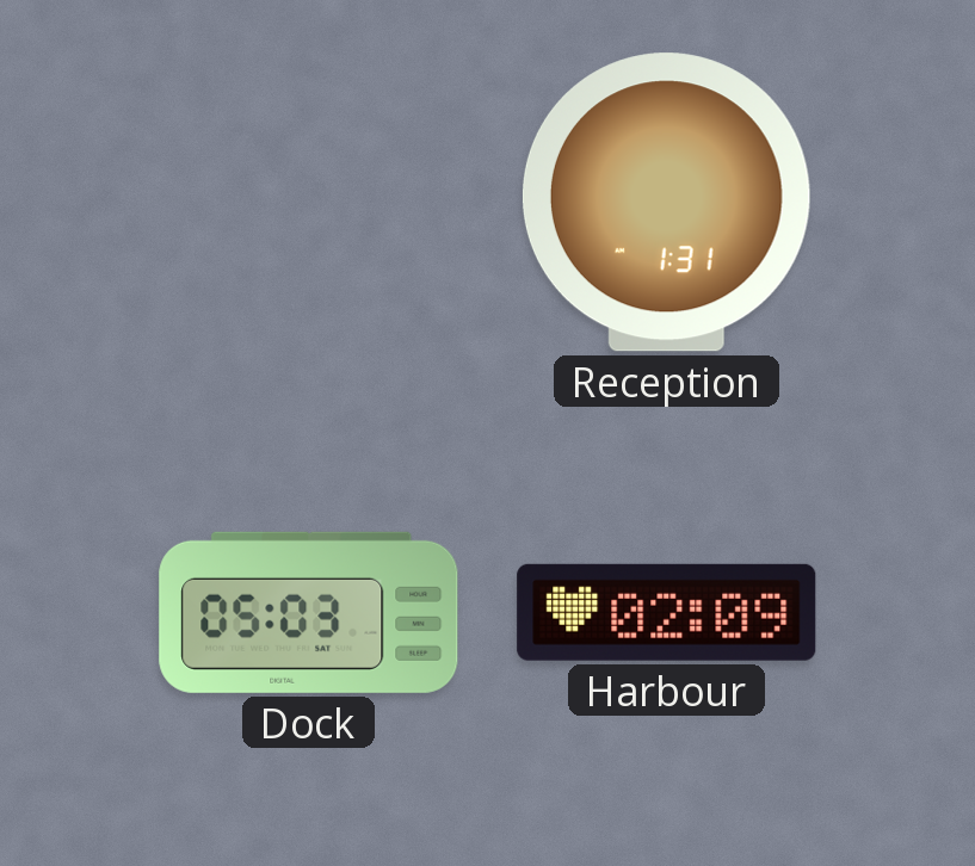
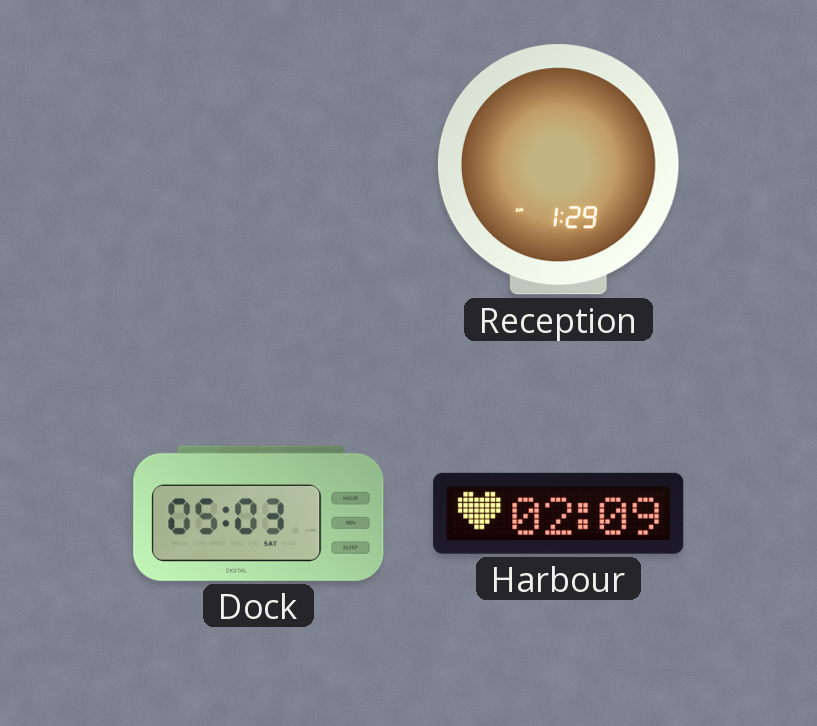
Reception: 1:31 -> 1:29
